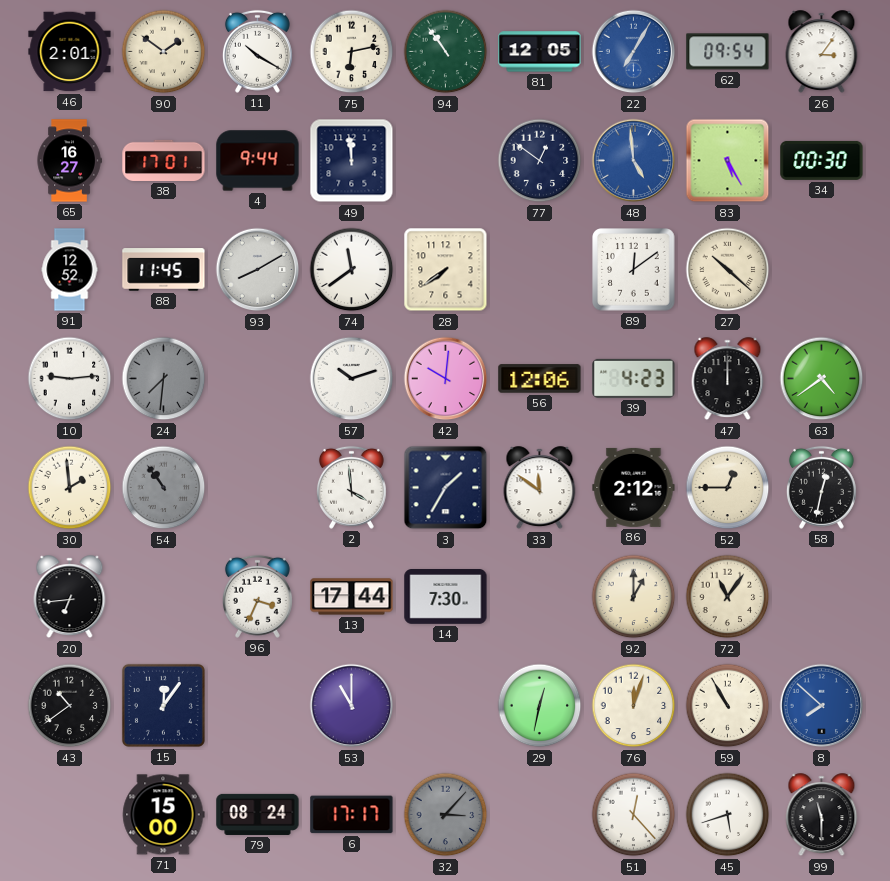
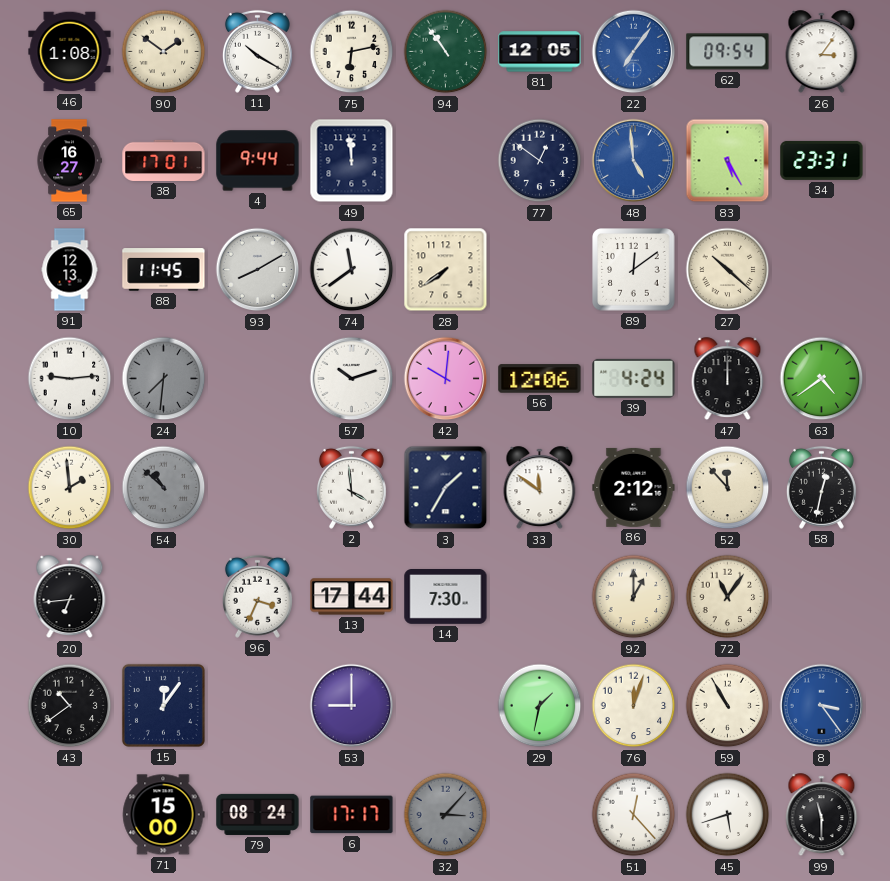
46: 2:01 -> 1:08
22: 7:05 -> 7:06
34: 00:30 -> 23:31
91: 12:52 -> 12:13
39: 4:23 -> 4:24
54: 10:54 -> 10:52
52: 12:45 -> 11:53
53: 11:00 -> 9:00
29: 12:32 -> 1:32
8: 7:52 -> 3:24
